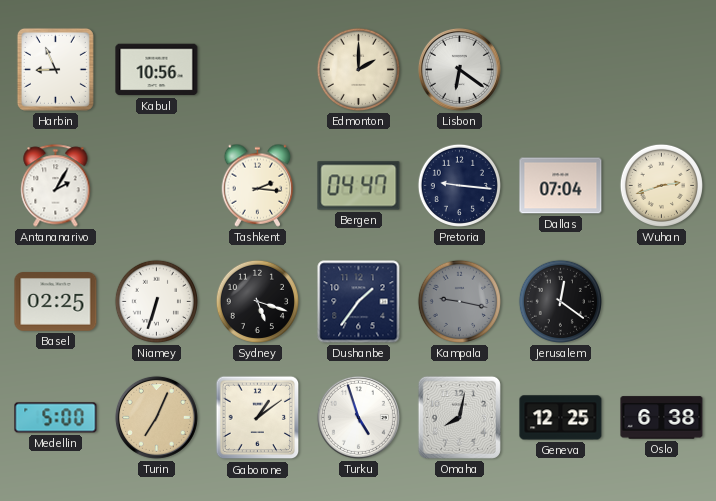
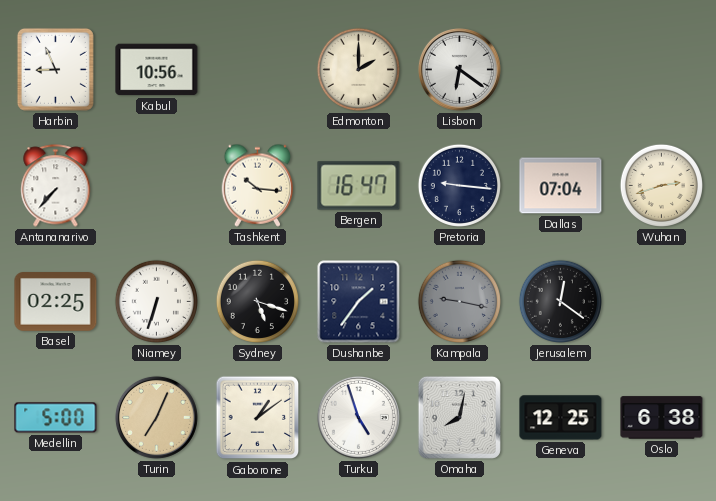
Antananarivo: 2:05 -> 7:37
Tashkent: 2:16 -> 10:16
Bergen: 04:47 -> 16:47
